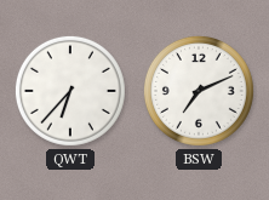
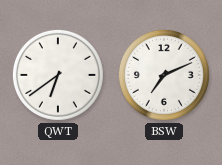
QWT: 6:37 -> 6:39
